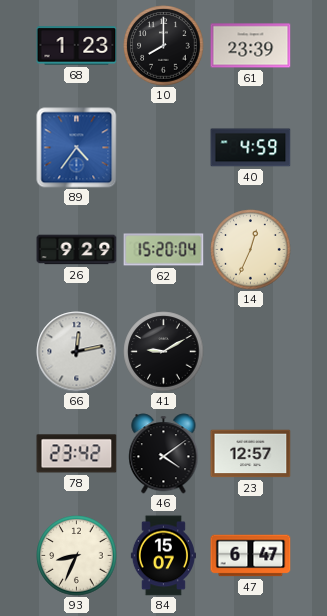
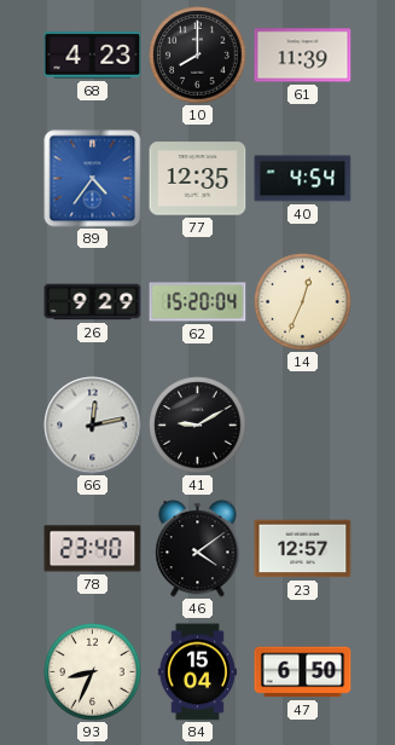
68: 1:23 -> 4:23
61: 23:39 -> 11:39
77: none -> 12:35
40: 4:59 -> 4:54
78: 23:42 -> 23:40
84: 15:07 -> 15:04
47: 6:47 -> 6:50
